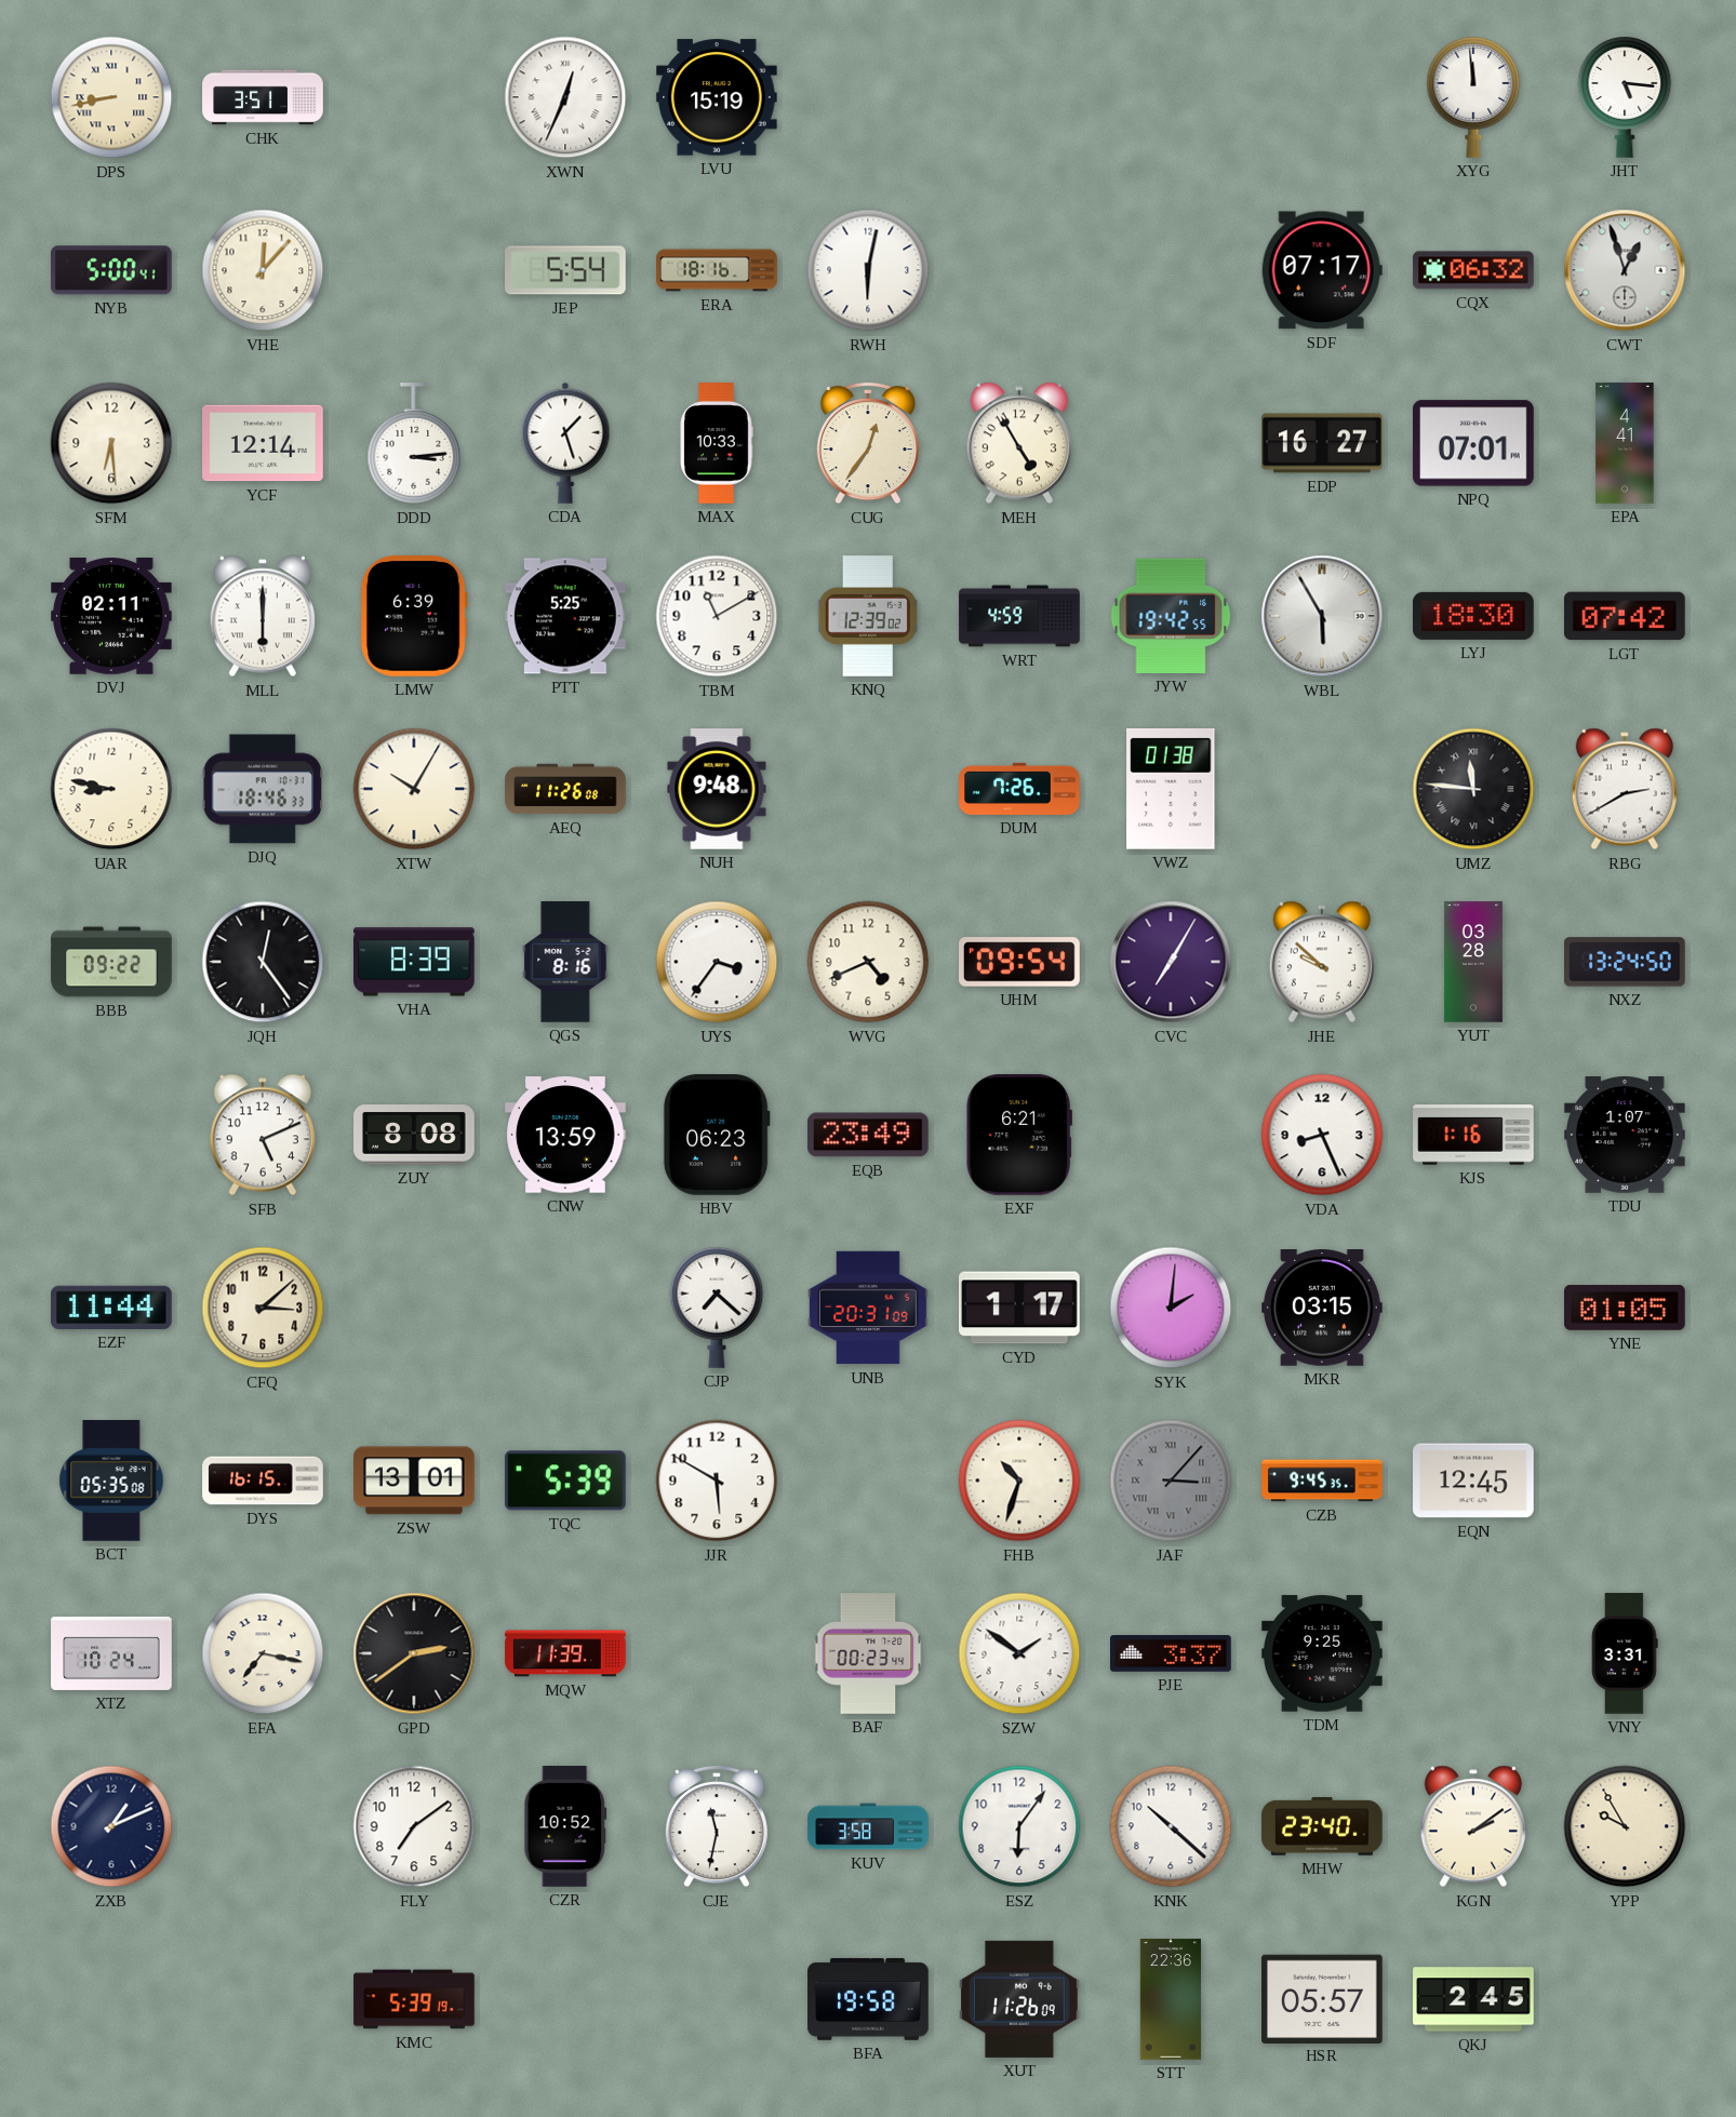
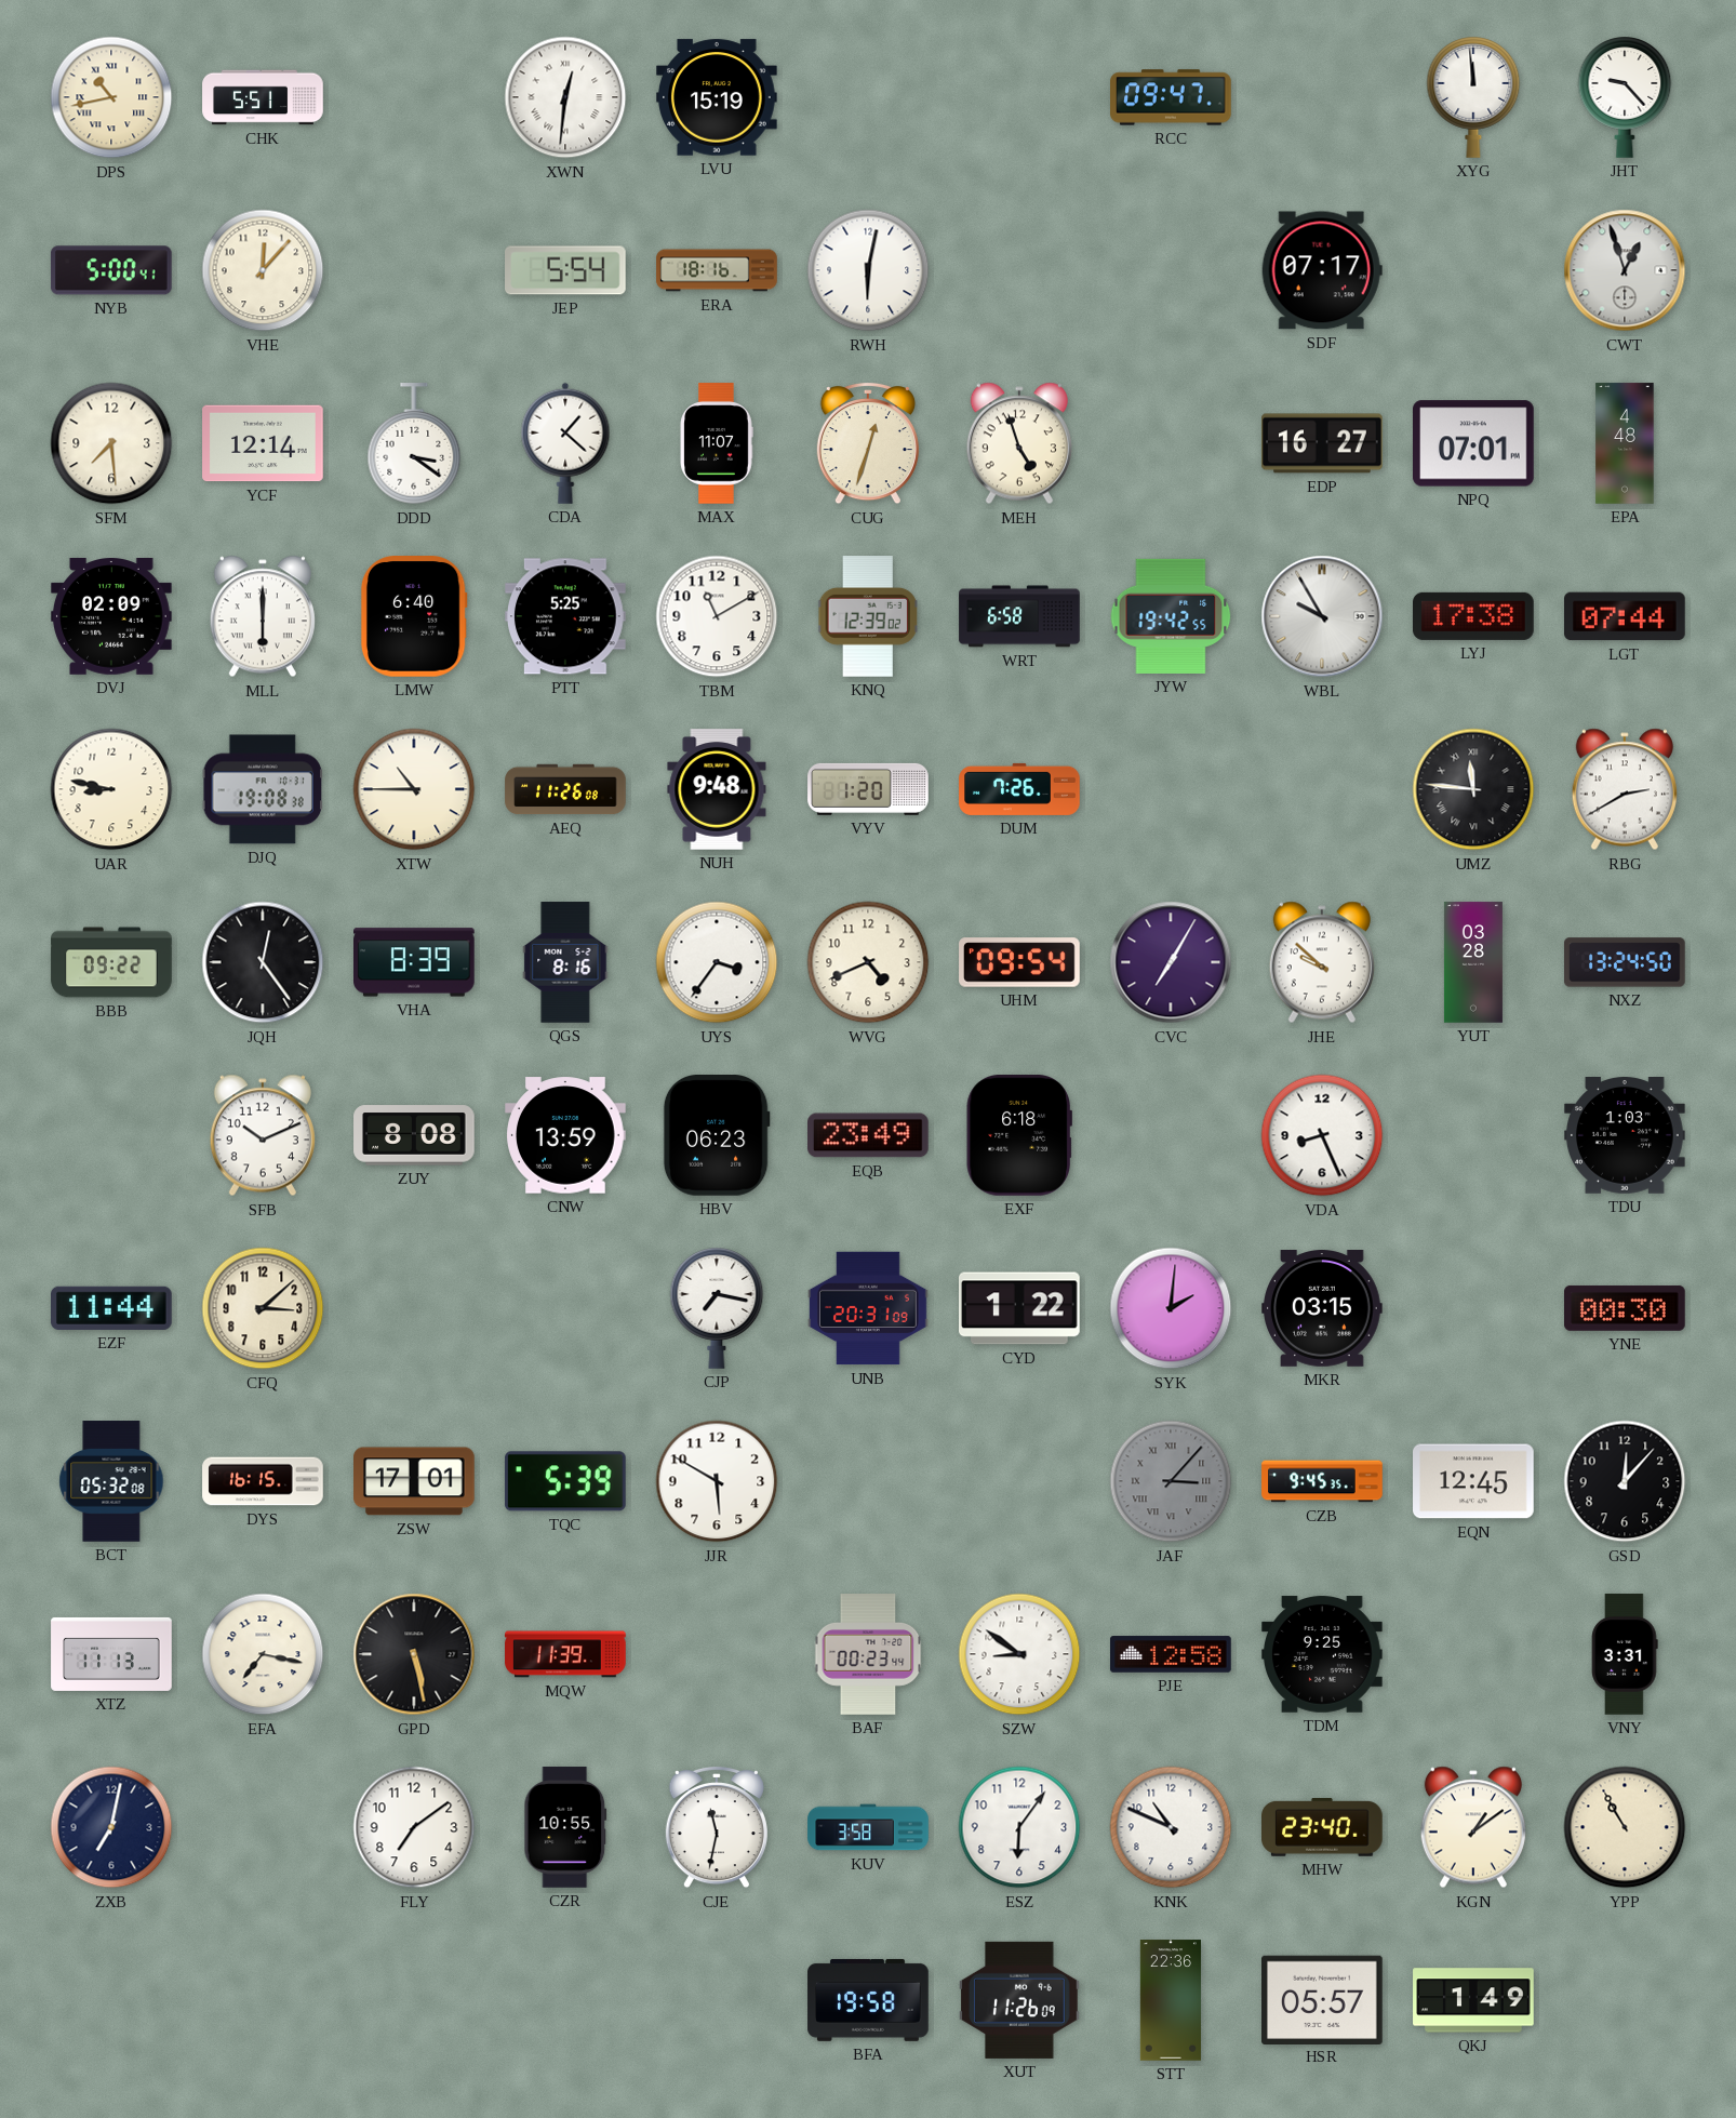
DPS: 8:43 -> 10:43
CHK: 3:51 -> 5:51
XWN: 12:34 -> 12:31
RCC: none -> 09:47
JHT: 5:16 -> 9:23
CQX: 06:32 -> none
SFM: 6:29 -> 7:29
DDD: 3:14 -> 3:21
CDA: 1:27 -> 1:22
MAX: 10:33 -> 11:07
CUG: 12:36 -> 12:33
MEH: 4:55 -> 4:57
EPA: 4:41 -> 4:48
DVJ: 02:11 -> 02:09
LMW: 6:39 -> 6:40
WRT: 4:59 -> 6:58
WBL: 5:55 -> 9:55
LYJ: 18:30 -> 17:38
LGT: 07:42 -> 07:44
DJQ: 18:46 -> 19:08
XTW: 10:05 -> 10:45
VYV: none -> 1:20
VWZ: 01:38 -> none
SFB: 5:11 -> 10:11
EXF: 6:21 -> 6:18
KJS: 1:16 -> none
TDU: 1:07 -> 1:03
CJP: 7:22 -> 7:17
CYD: 1:17 -> 1:22
YNE: 01:05 -> 00:30
BCT: 05:35 -> 05:32
ZSW: 13:01 -> 17:01
FHB: 10:33 -> none
GSD: none -> 12:07
XTZ: 10:24 -> 11:13
GPD: 2:39 -> 5:28
SZW: 1:51 -> 8:51
PJE: 3:37 -> 12:58
ZXB: 1:11 -> 7:02
CZR: 10:52 -> 10:55
KNK: 10:22 -> 10:49
KGN: 2:09 -> 1:09
YPP: 9:55 -> 10:55
KMC: 5:39 -> none
QKJ: 2:45 -> 1:49
